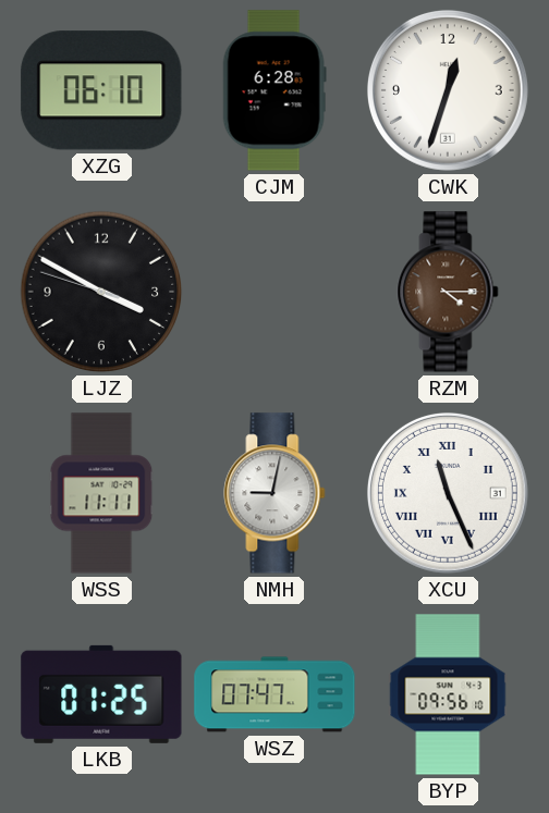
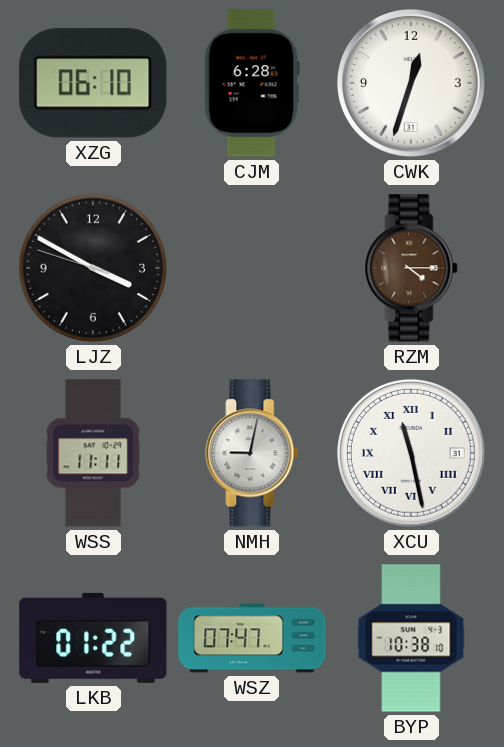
XCU: 11:26 -> 11:28
LKB: 01:25 -> 01:22
BYP: 09:56 -> 10:38
